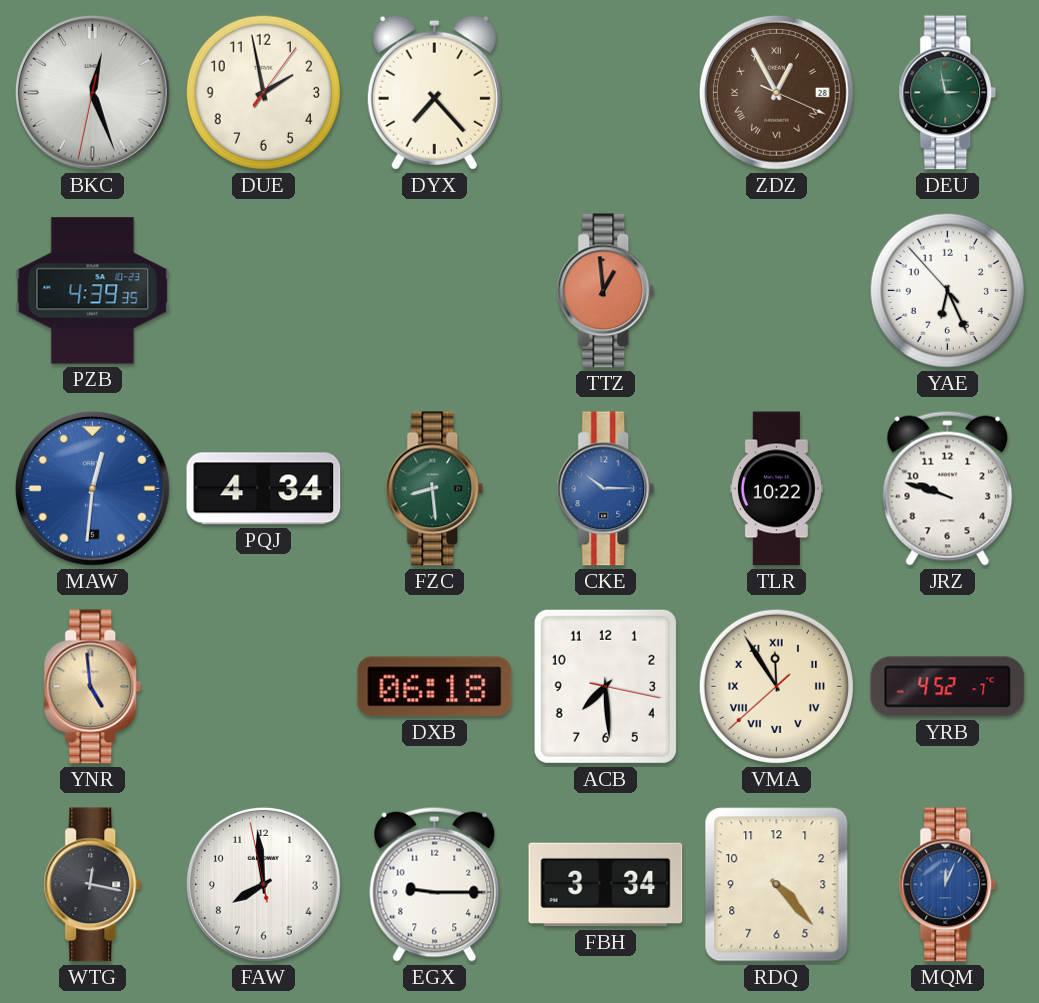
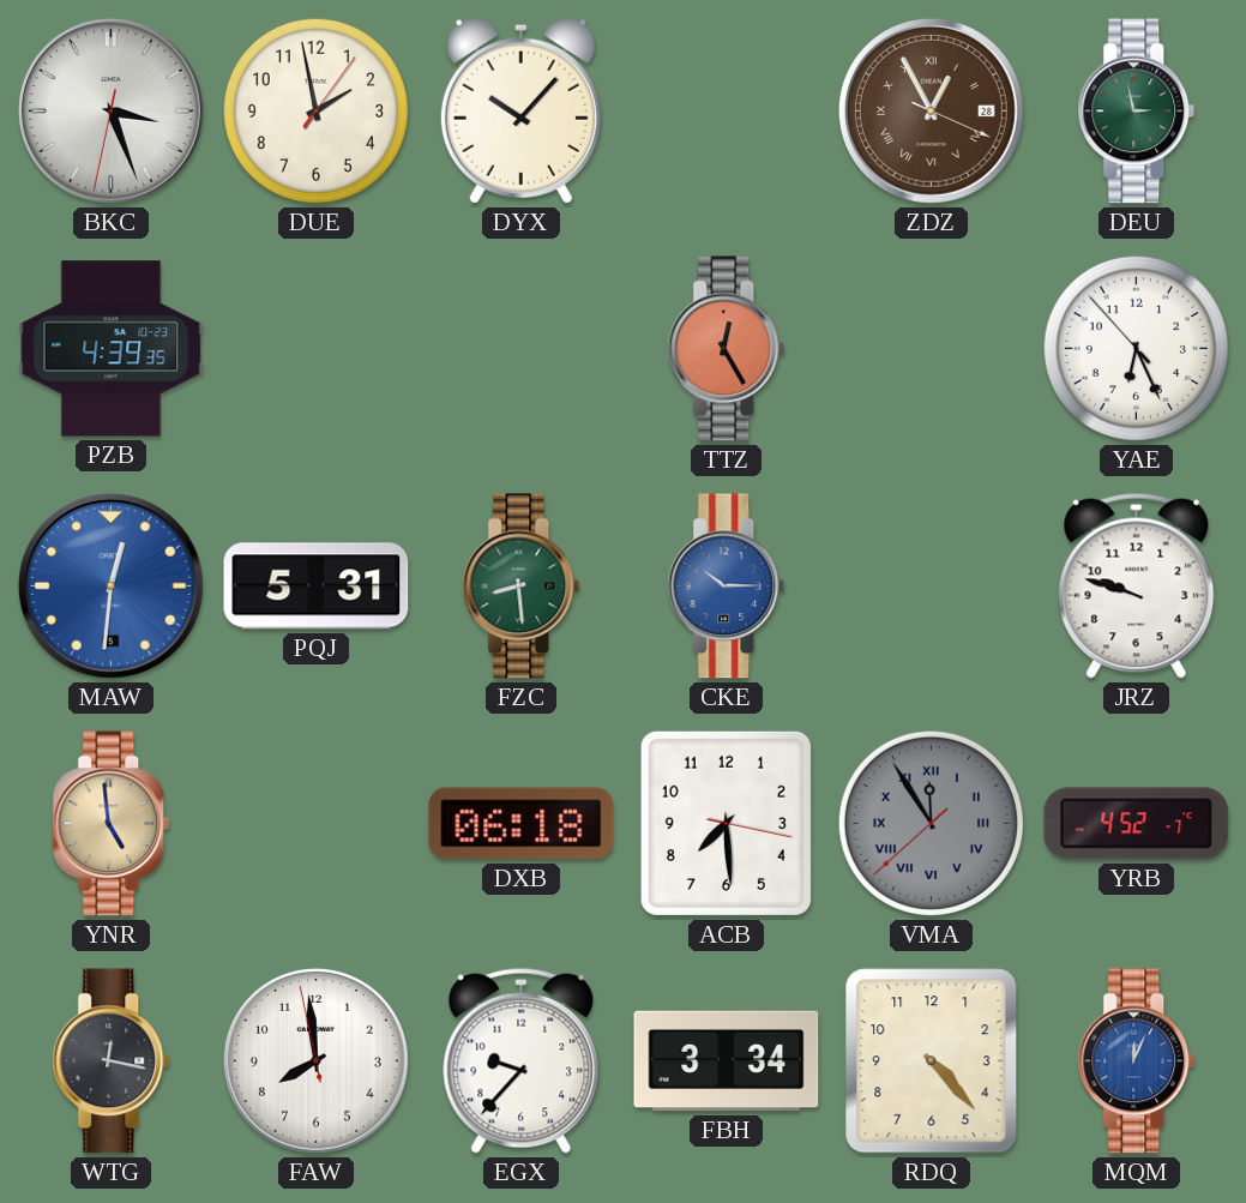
BKC: 12:26 -> 3:26
DYX: 7:23 -> 10:07
TTZ: 12:59 -> 12:25
PQJ: 4:34 -> 5:31
TLR: 10:22 -> none
VMA dial: cream -> grey
EGX: 9:15 -> 9:37
